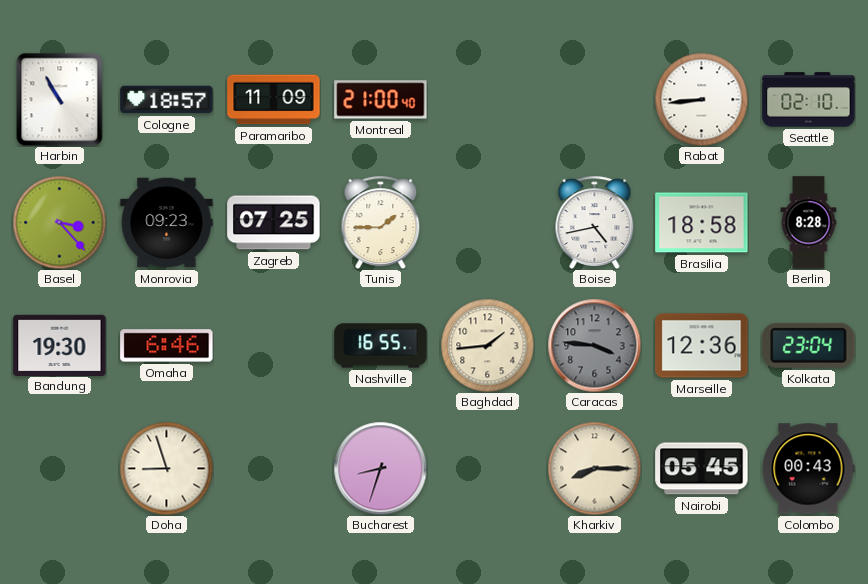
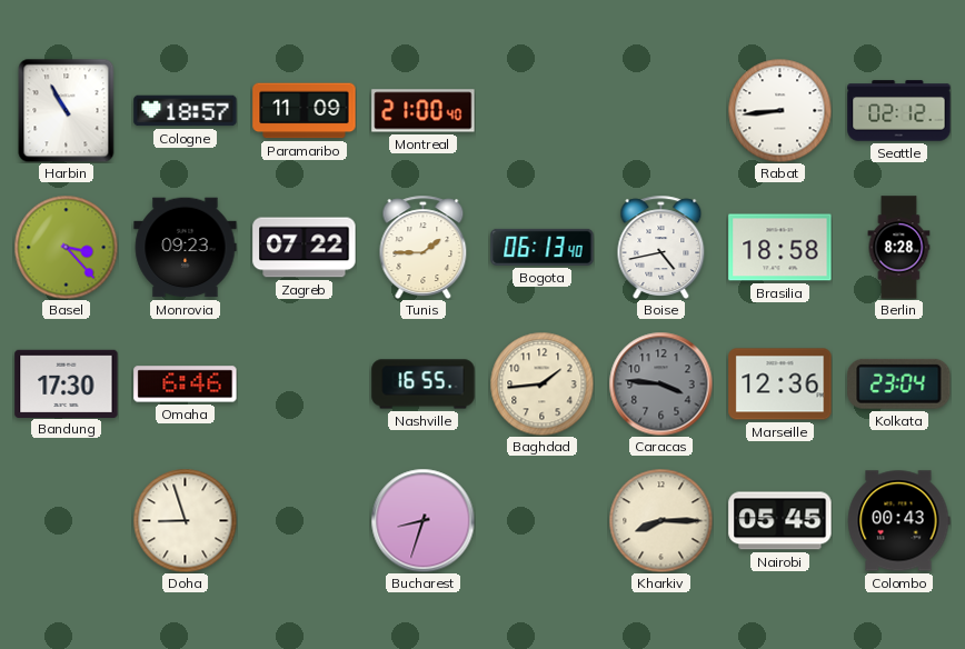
Seattle: 02:10 -> 02:12
Zagreb: 07:25 -> 07:22
Bogota: none -> 06:13
Bandung: 19:30 -> 17:30
